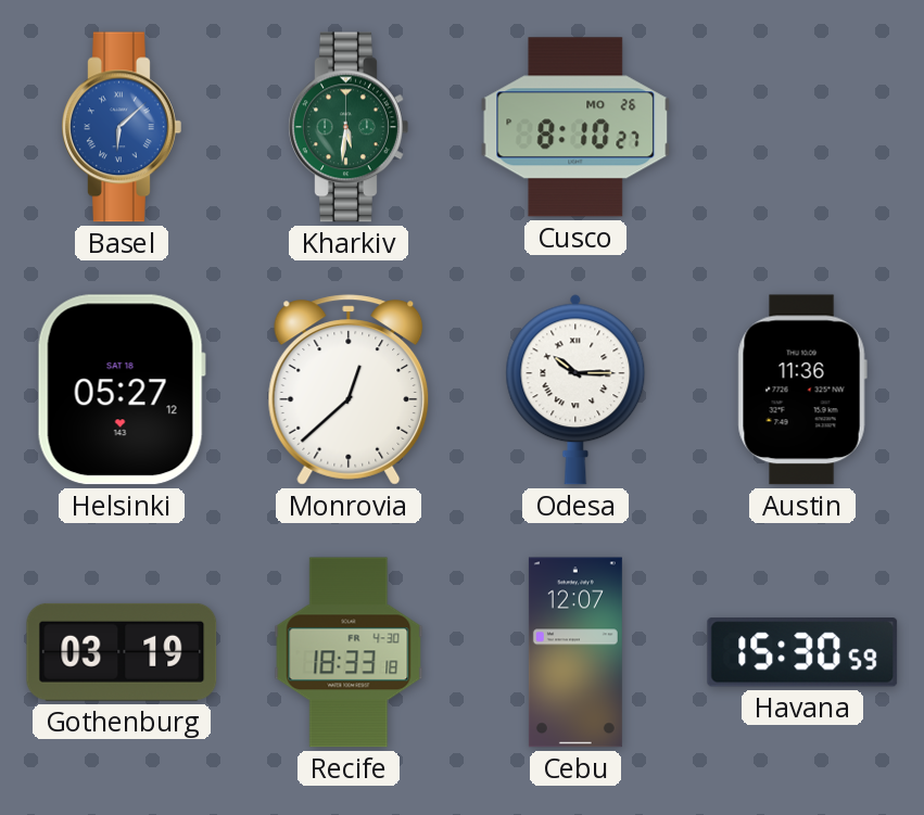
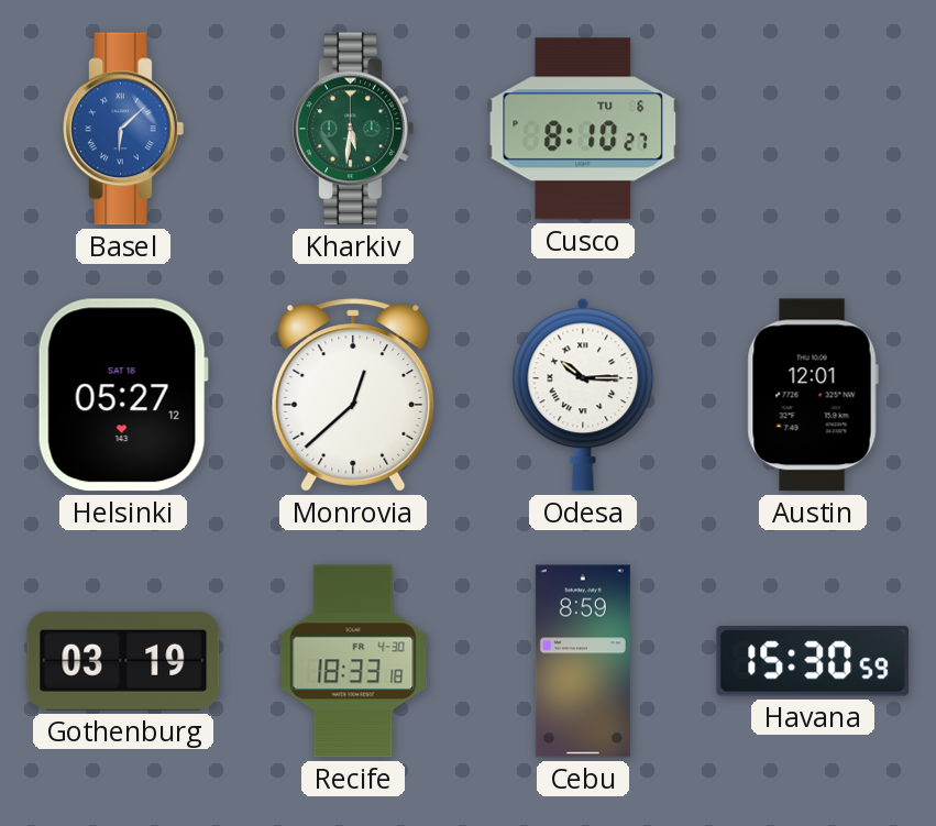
Cusco date: MO 26 -> TU 6
Austin: 11:36 -> 12:01
Cebu: 12:07 -> 8:59
